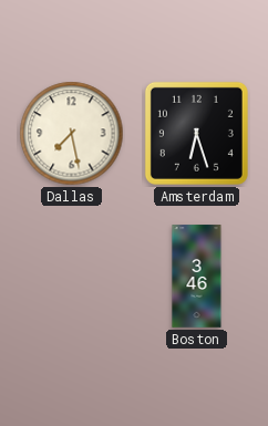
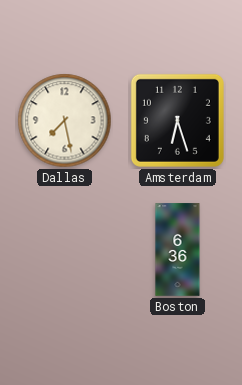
Boston: 3:46 -> 6:36
